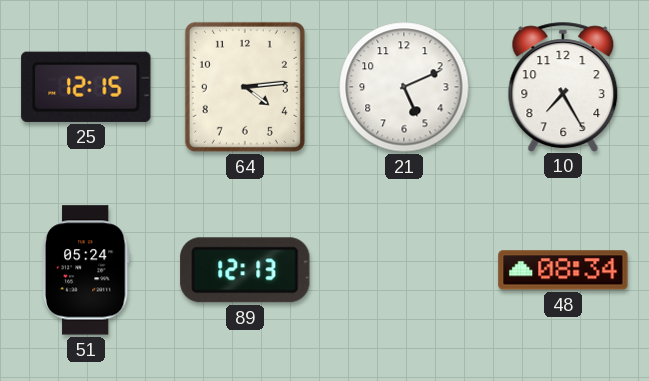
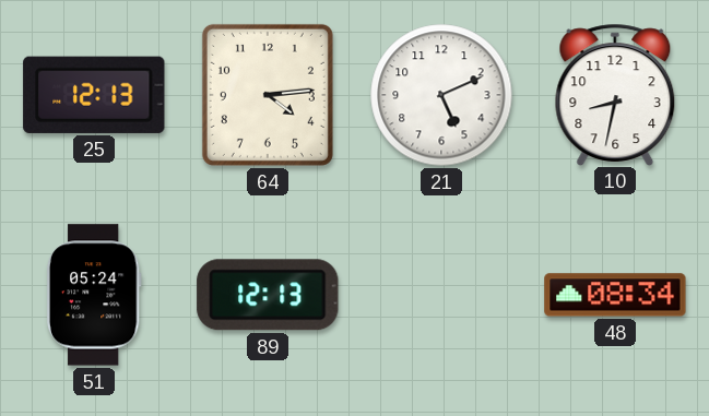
25: 12:15 -> 12:13
10: 7:25 -> 8:32
